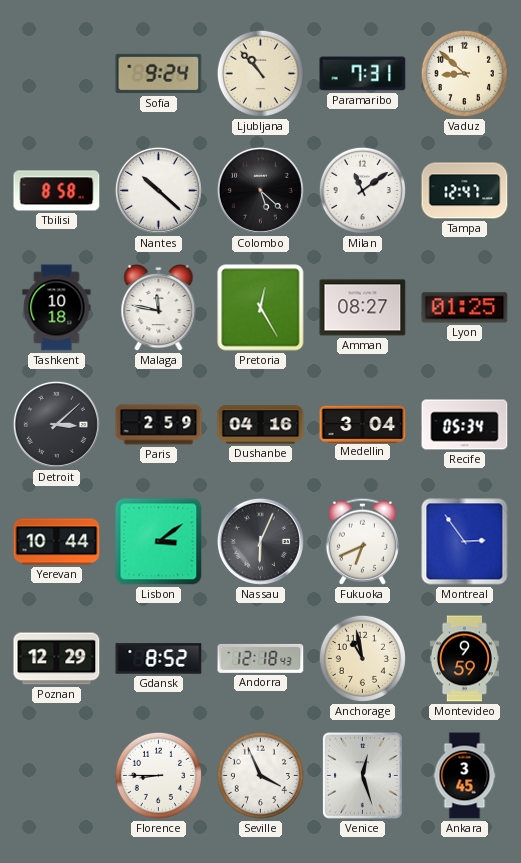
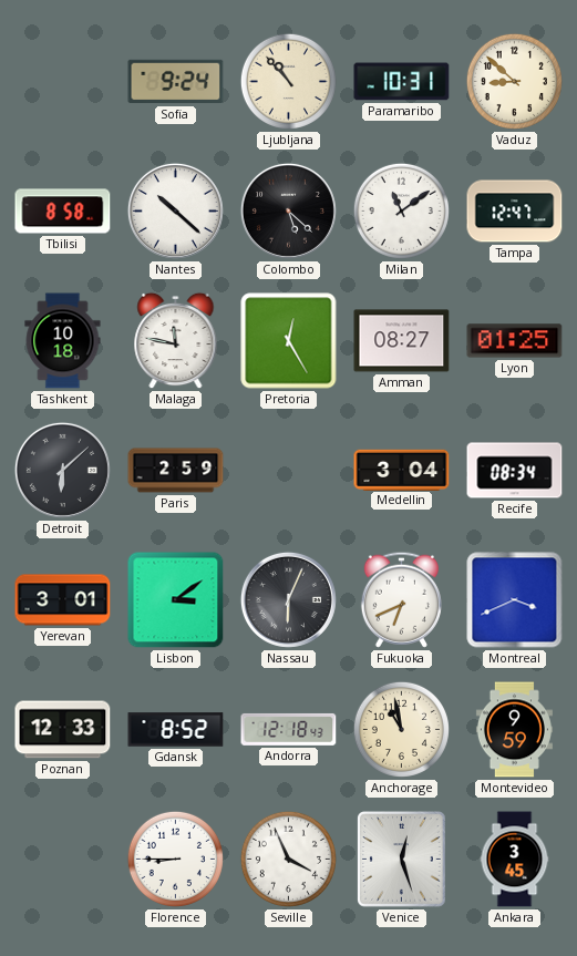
Paramaribo: 7:31 -> 10:31
Detroit: 3:08 -> 6:08
Dushanbe: 04:16 -> none
Recife: 05:34 -> 08:34
Yerevan: 10:44 -> 3:01
Montreal: 2:54 -> 3:41
Poznan: 12:29 -> 12:33
